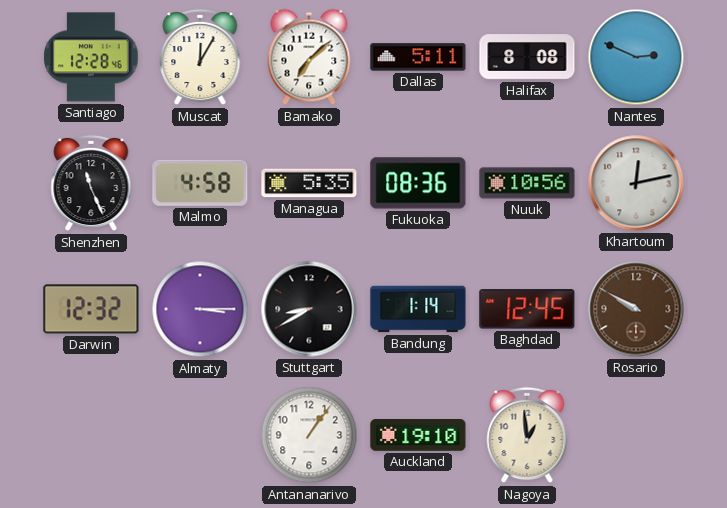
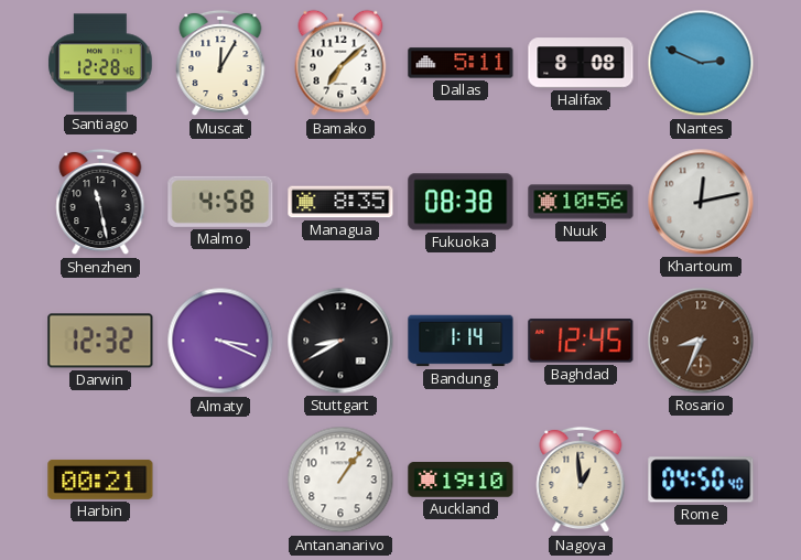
Shenzhen: 11:26 -> 11:28
Managua: 5:35 -> 8:35
Fukuoka: 08:36 -> 08:38
Almaty: 3:15 -> 3:19
Rosario: 9:50 -> 8:34
Harbin: none -> 00:21
Rome: none -> 04:50
